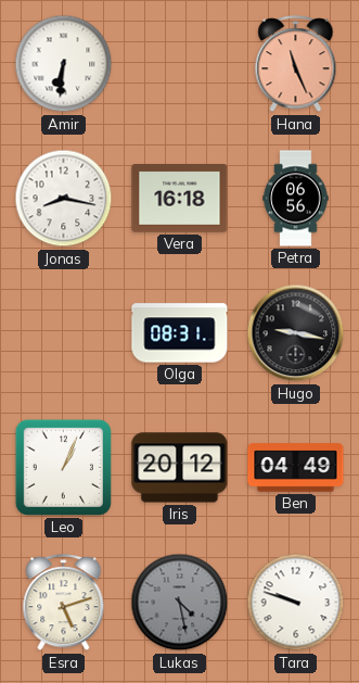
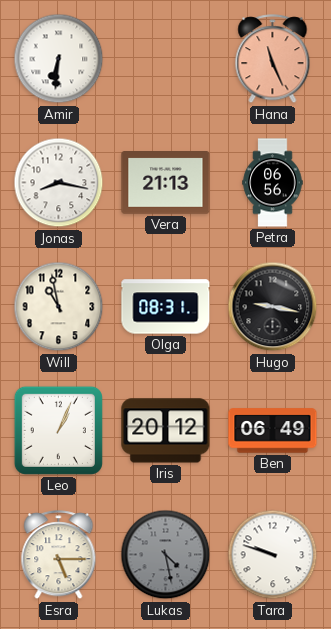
Vera: 16:18 -> 21:13
Will: none -> 10:58
Ben: 04:49 -> 06:49
Esra: 5:12 -> 5:15
